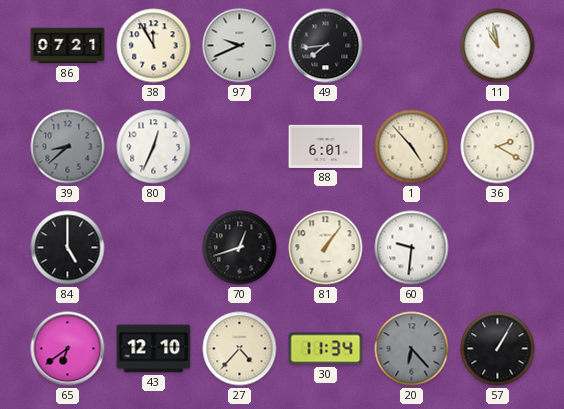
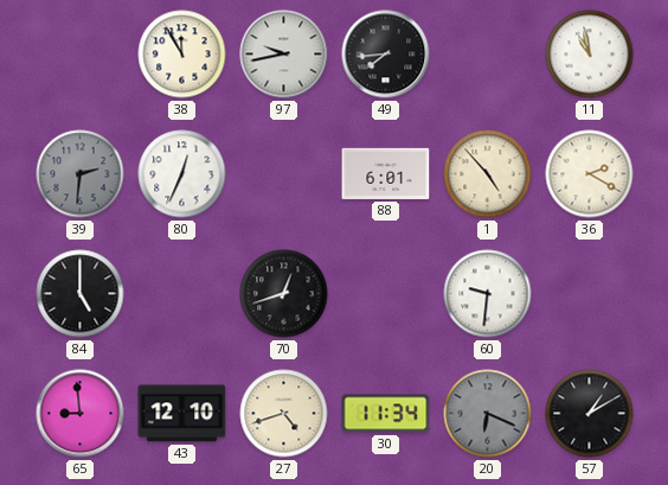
86: 07:21 -> none
97: 9:41 -> 9:43
39: 8:38 -> 2:31
81: 1:06 -> none
65: 6:39 -> 8:59
27: 4:37 -> 4:42
20: 6:23 -> 6:19
57: 1:05 -> 1:10
